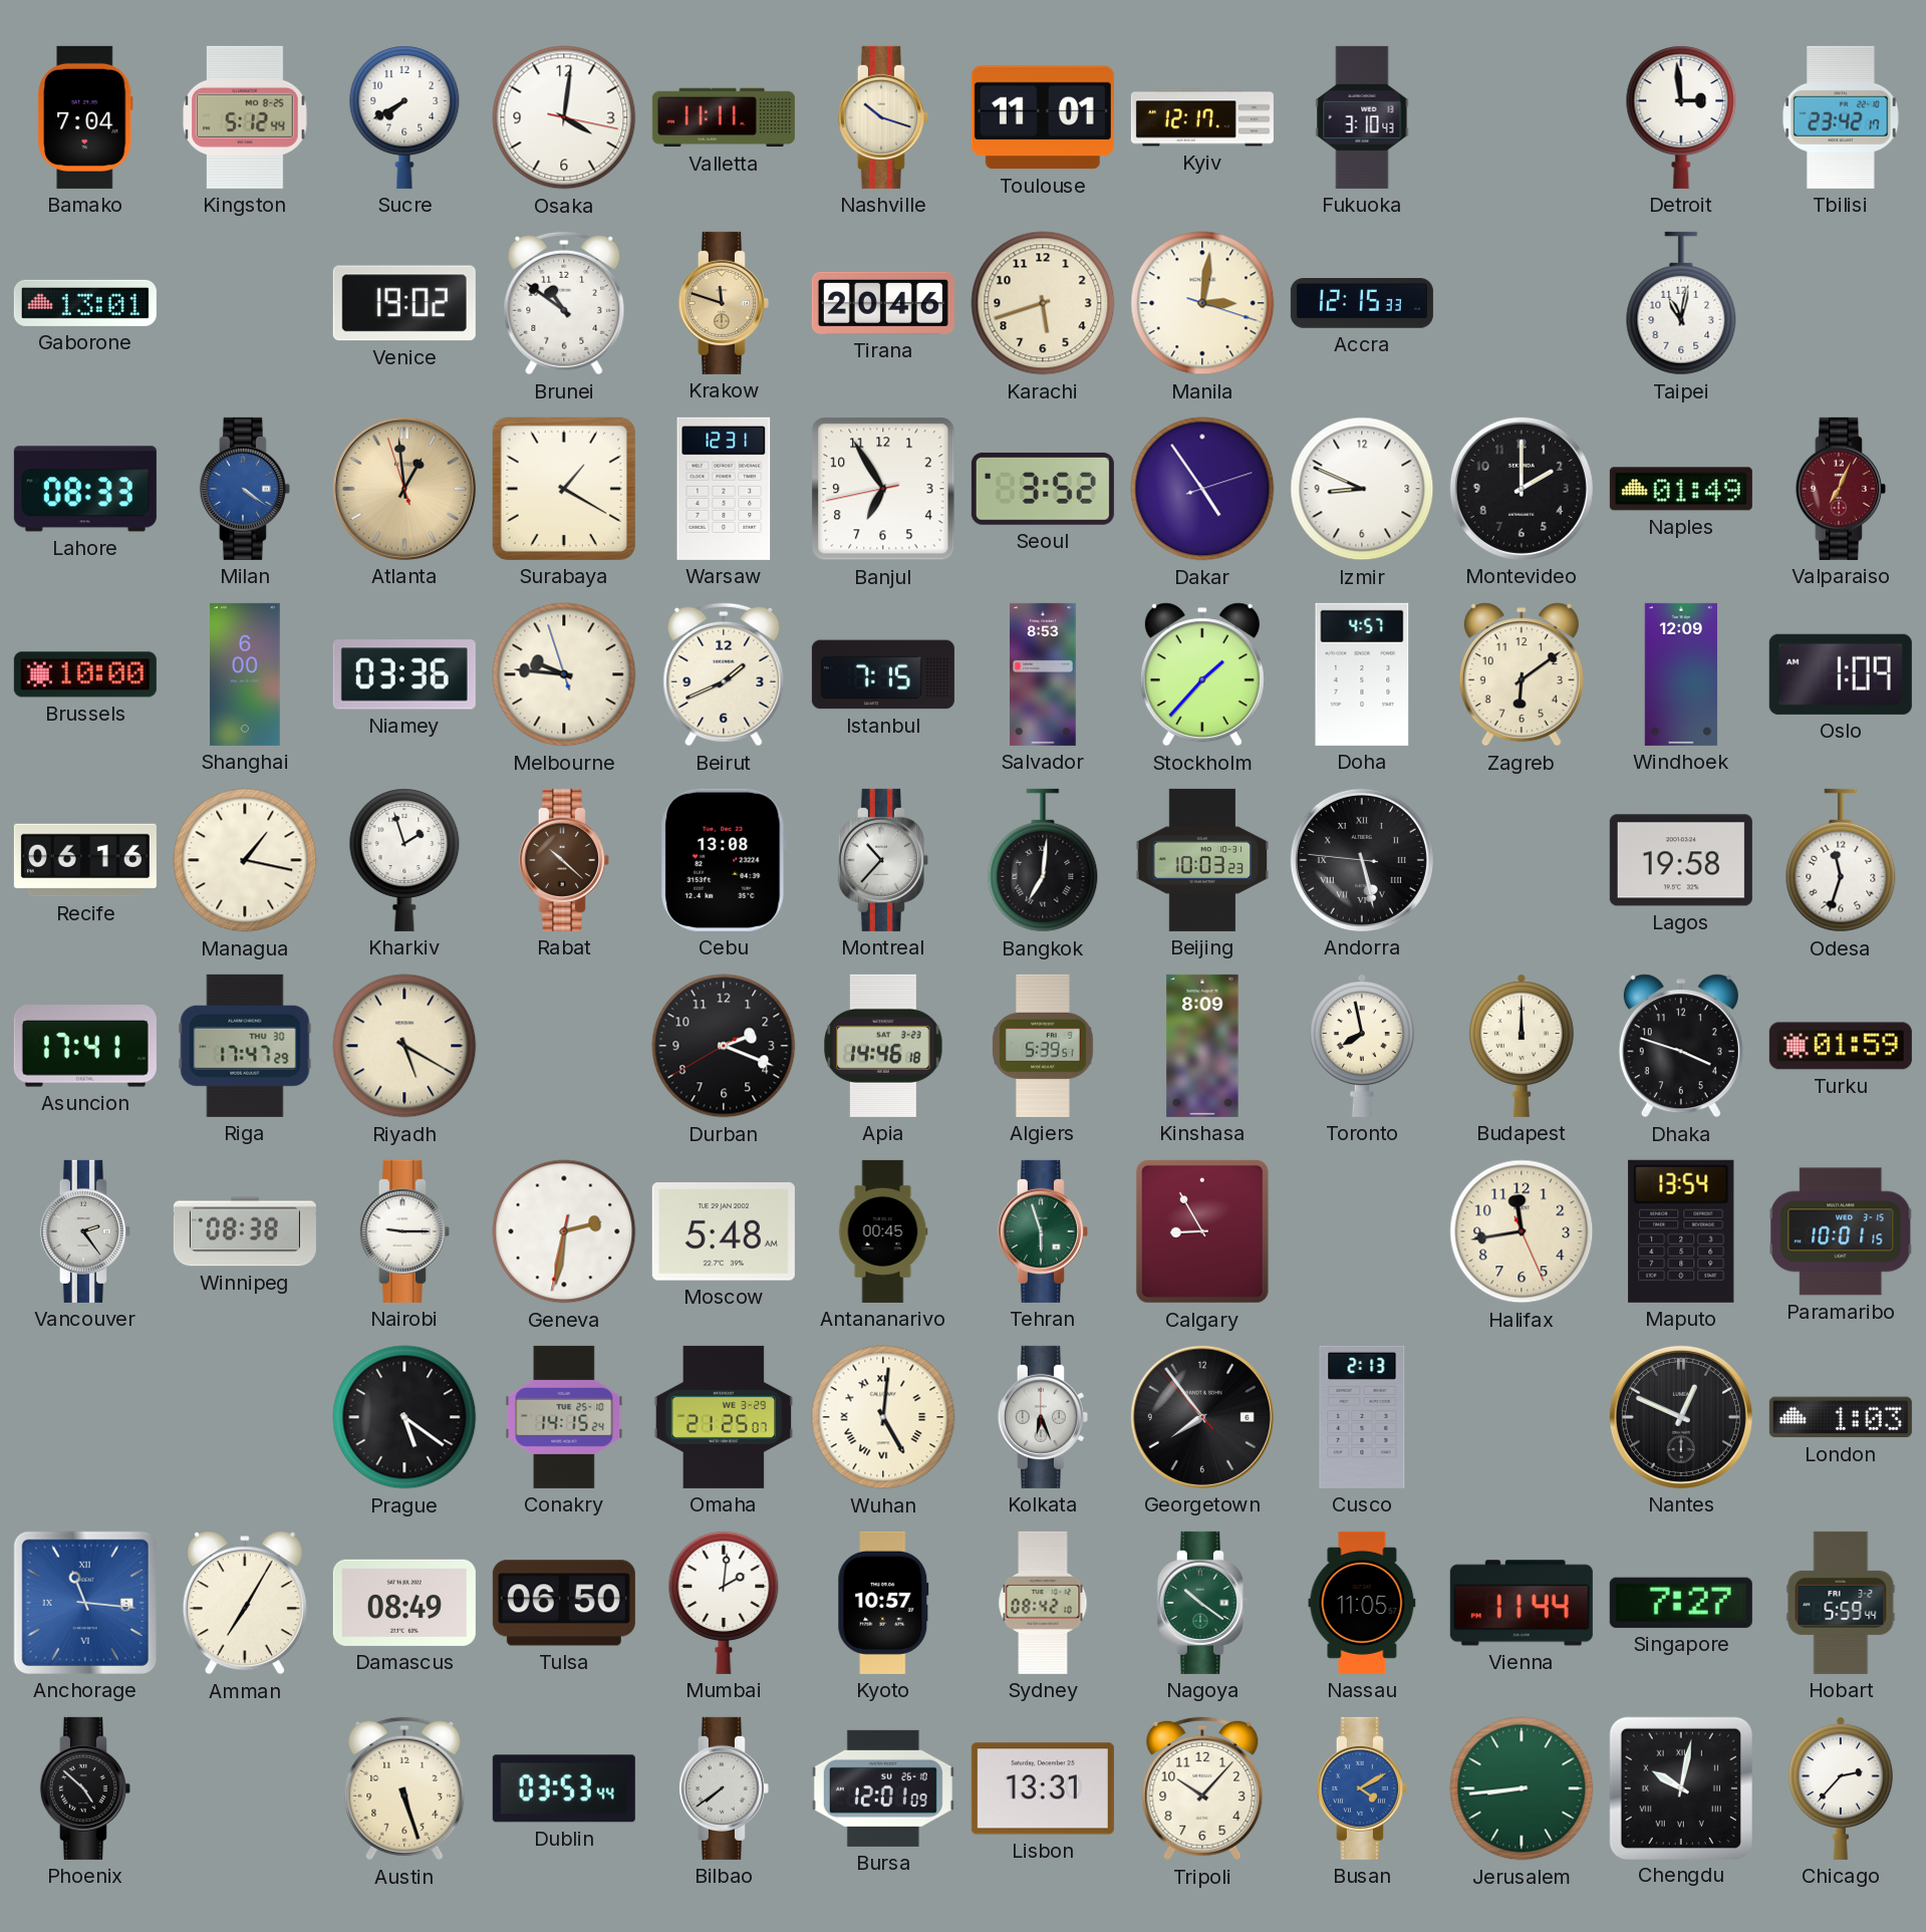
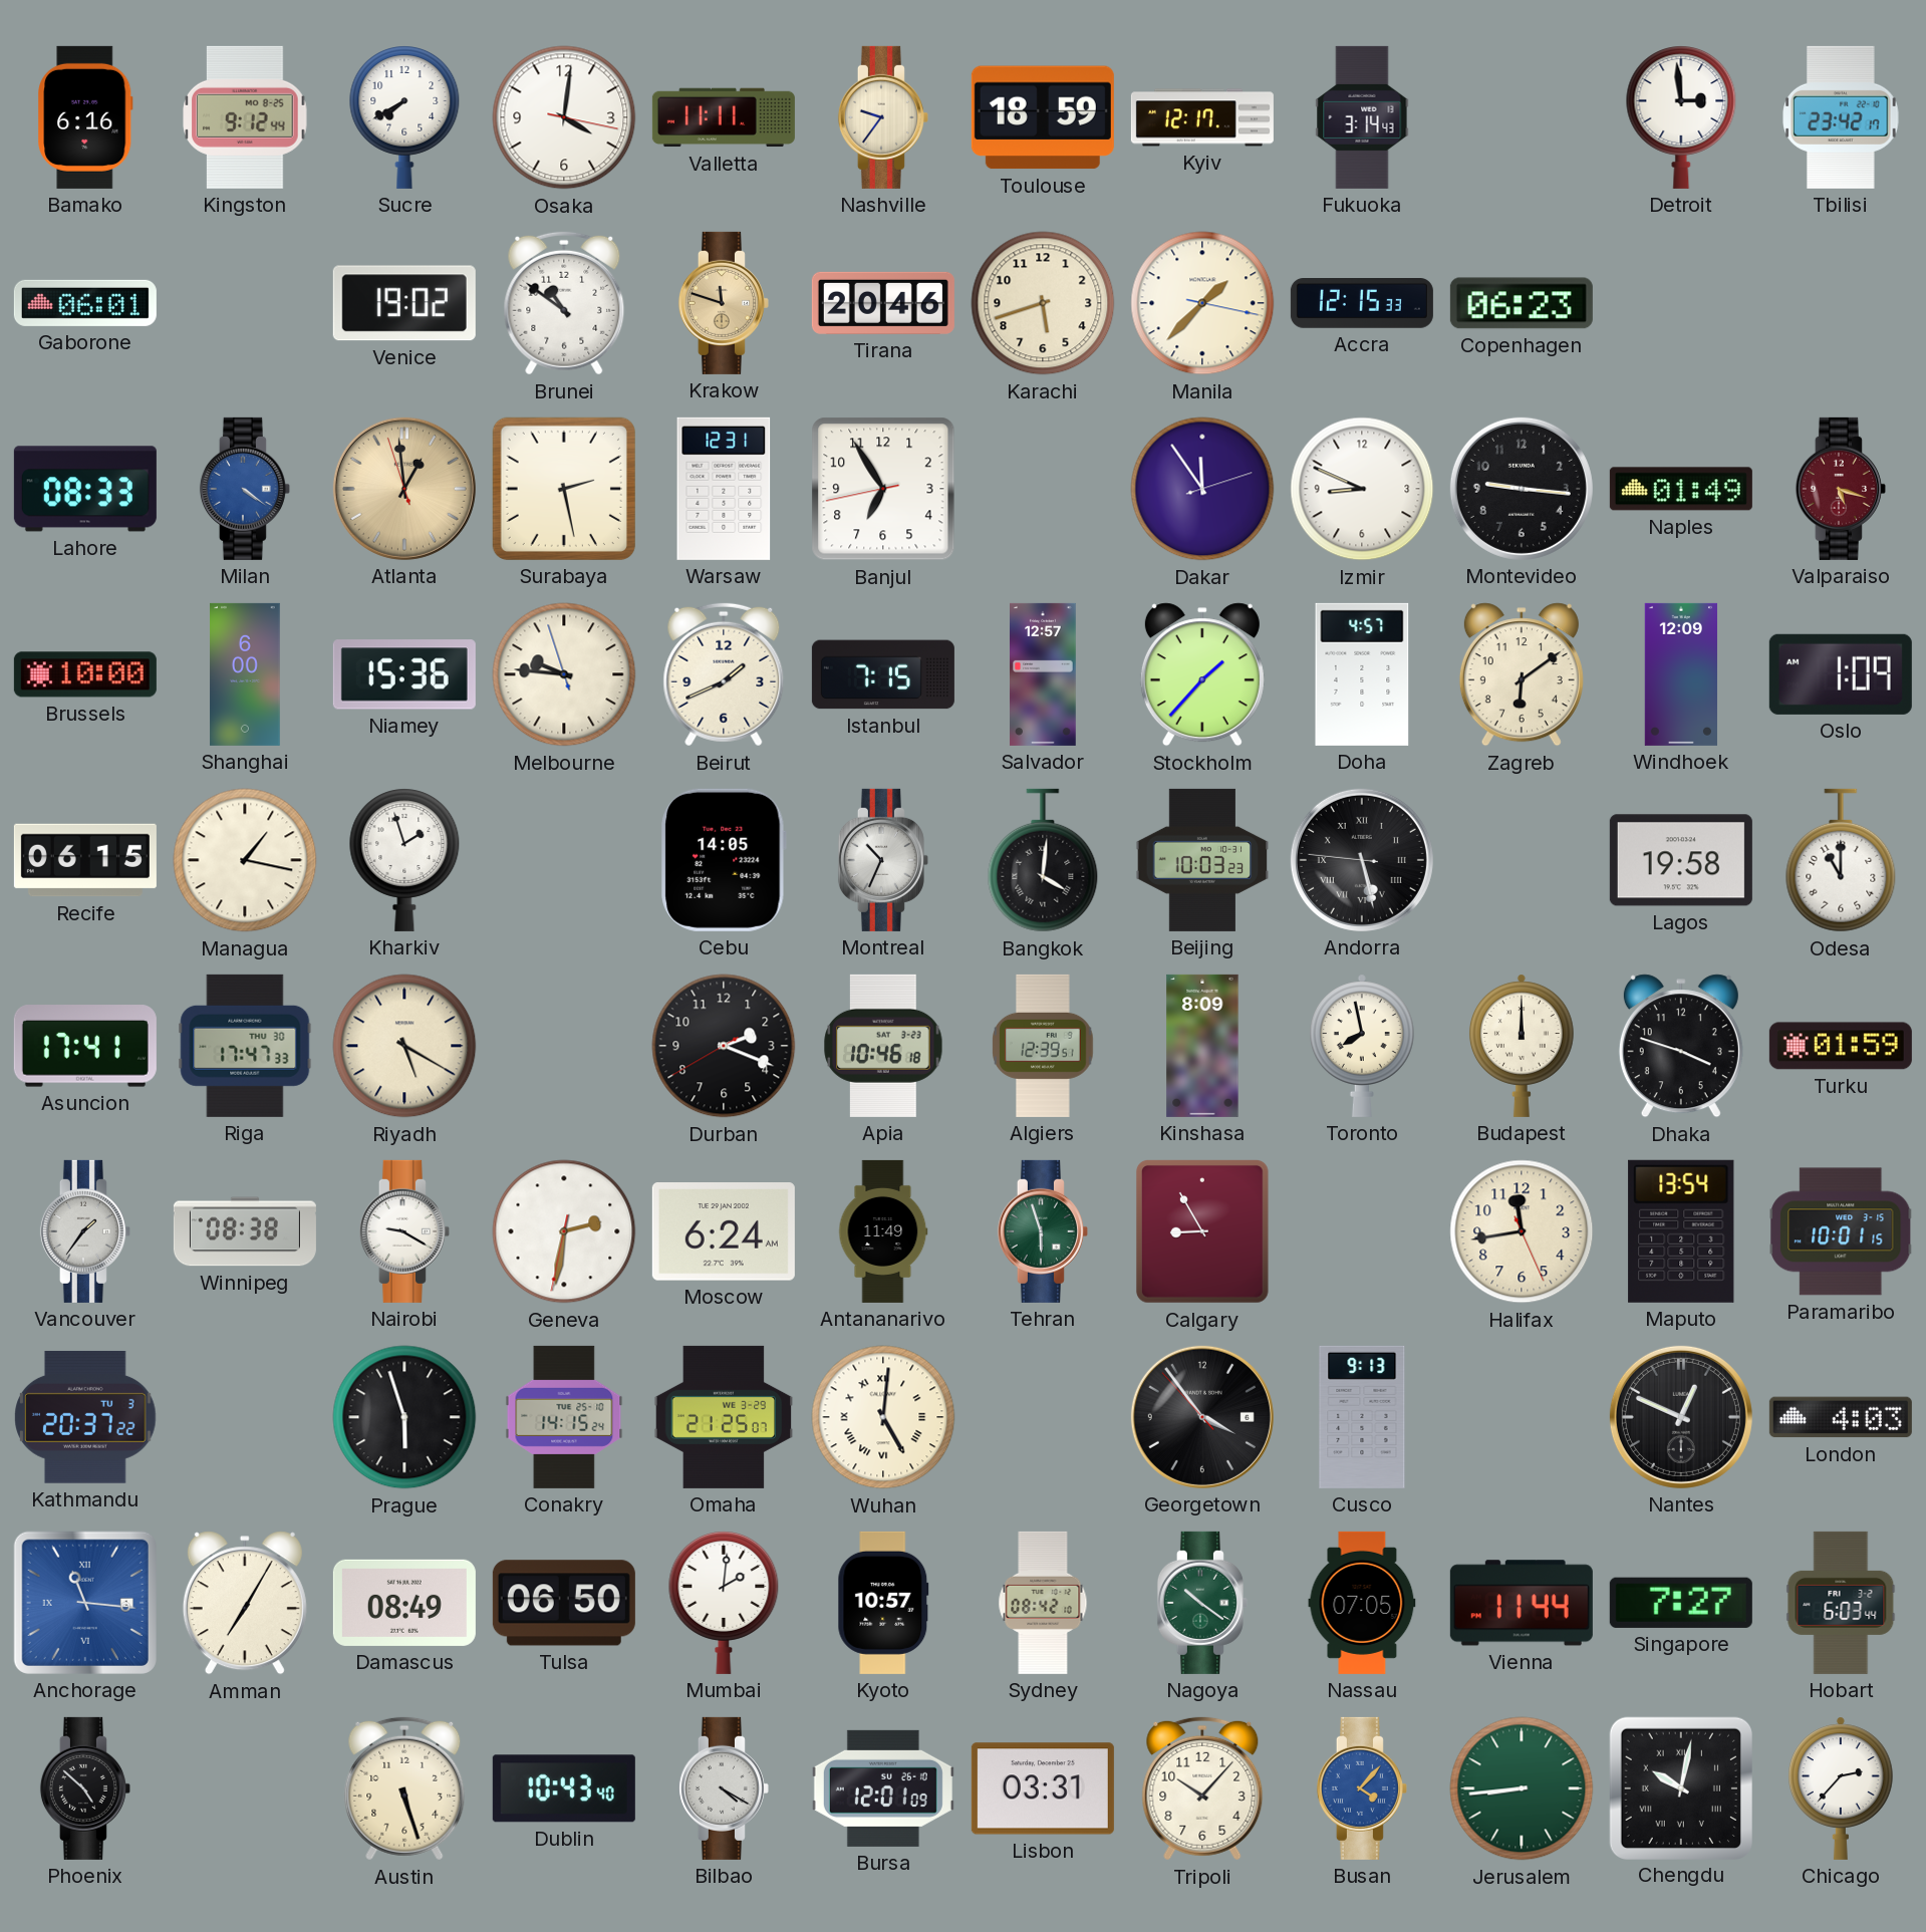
Bamako: 7:04 -> 6:16
Kingston: 5:12 -> 9:12
Nashville: 10:18 -> 9:36
Toulouse: 11:01 -> 18:59
Fukuoka: 3:10 -> 3:14
Gaborone: 13:01 -> 06:01
Manila: 3:01 -> 1:37
Copenhagen: none -> 06:23
Taipei: 11:02 -> none
Surabaya: 1:20 -> 2:28
Seoul: 3:52 -> none
Dakar: 4:54 -> 11:54
Montevideo: 2:00 -> 9:16
Valparaiso: 7:04 -> 5:18
Niamey: 03:36 -> 15:36
Salvador: 8:53 -> 12:57
Recife: 06:16 -> 06:15
Rabat: 10:22 -> none
Cebu: 13:08 -> 14:05
Montreal: 10:37 -> 10:34
Bangkok: 7:01 -> 4:01
Odesa: 11:33 -> 11:00
Riga: 17:47:29 -> 17:47:33
Apia: 14:46 -> 10:46
Algiers: 5:39 -> 12:39
Vancouver: 2:24 -> 1:36
Nairobi: 9:15 -> 9:20
Moscow: 5:48 -> 6:24
Antananarivo: 00:45 -> 11:49
Kathmandu: none -> 20:37
Prague: 5:21 -> 5:57
Kolkata: 6:26 -> none
Georgetown: 7:53 -> 3:53
Cusco: 2:13 -> 9:13
London: 1:03 -> 4:03
Nassau: 11:05 -> 07:05
Hobart: 5:59 -> 6:03
Dublin: 03:53 -> 10:43
Bilbao: 7:39 -> 4:20
Lisbon: 13:31 -> 03:31
Busan: 4:10 -> 4:07
